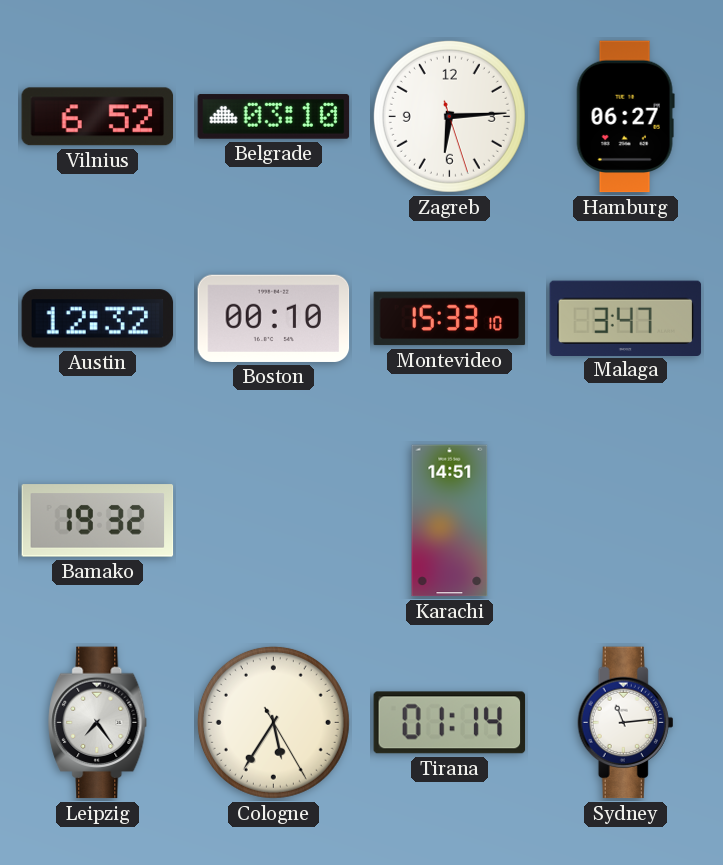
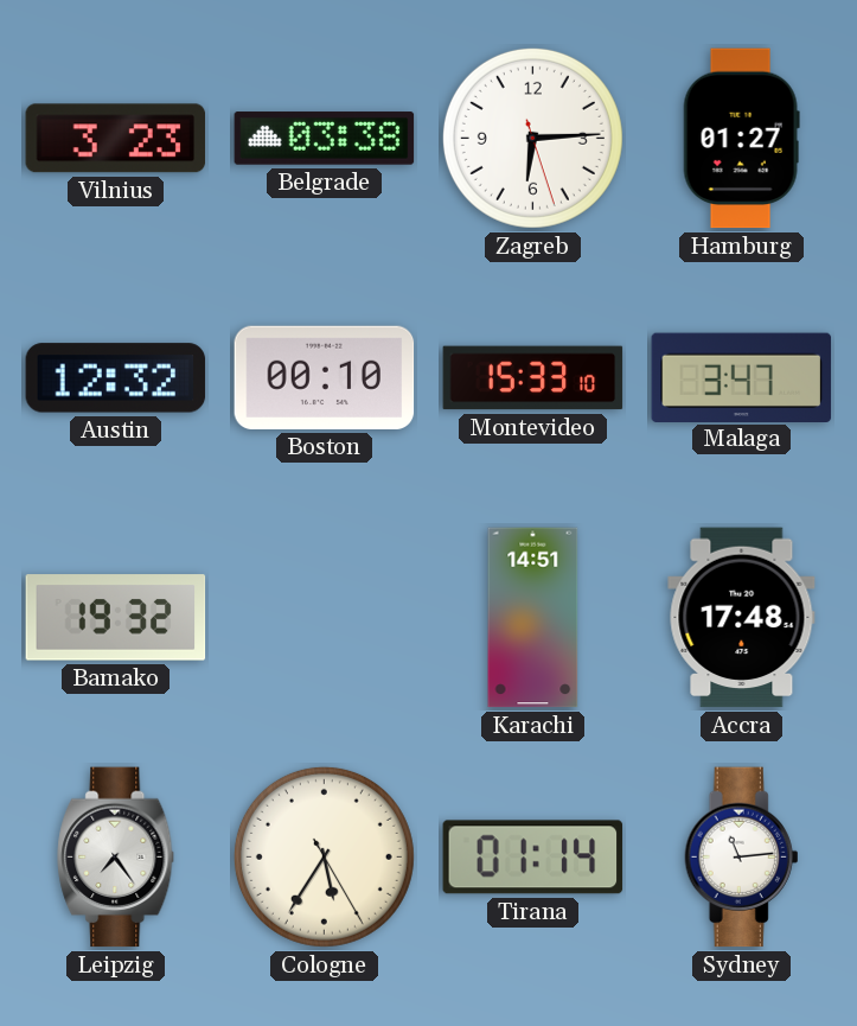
Vilnius: 6:52 -> 3:23
Belgrade: 03:10 -> 03:38
Hamburg: 06:27 -> 01:27
Accra: none -> 17:48
